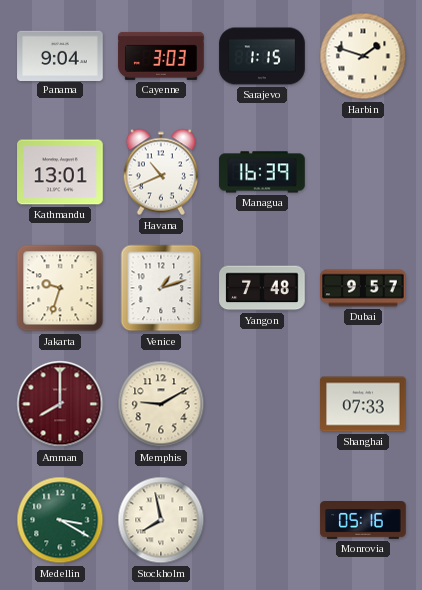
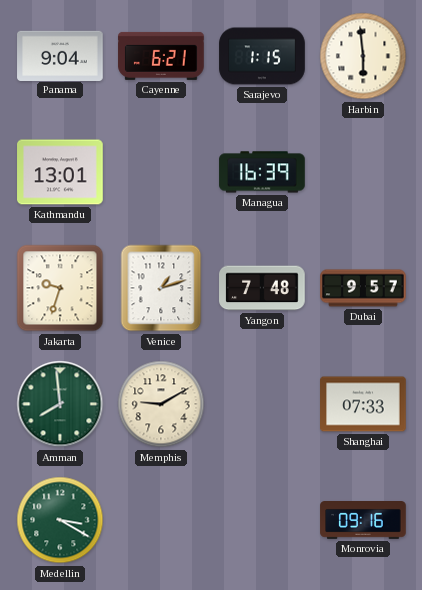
Cayenne: 3:03 -> 6:21
Harbin: 1:48 -> 5:59
Havana: 10:41 -> none
Amman: 8:00 -> 7:59
Amman dial: burgundy -> green
Stockholm: 7:58 -> none
Monrovia: 05:16 -> 09:16
